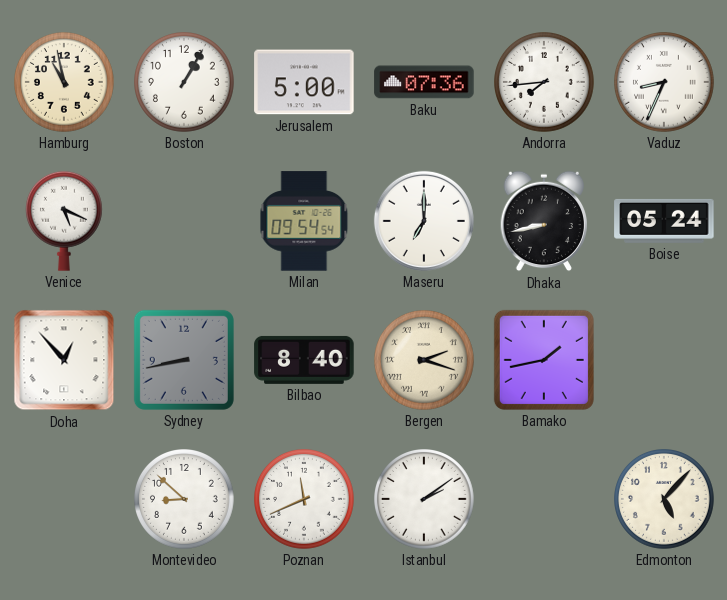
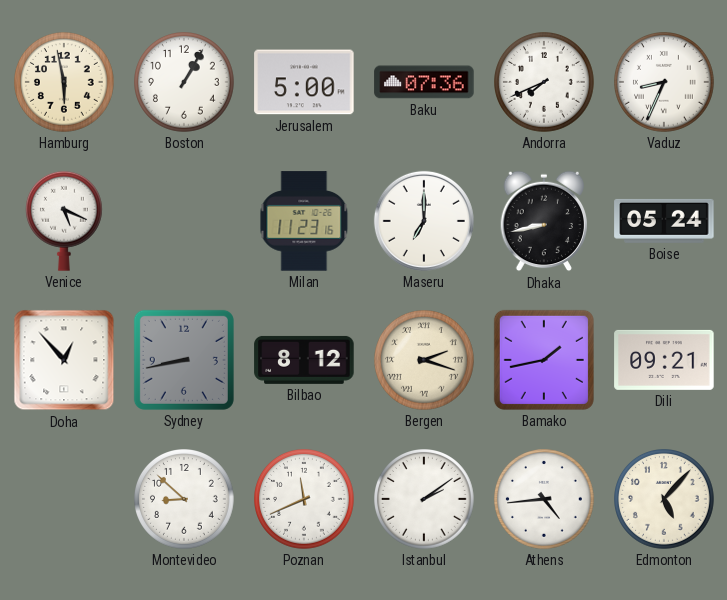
Hamburg: 10:58 -> 5:58
Andorra: 7:44 -> 7:41
Milan: 09:54 -> 11:23
Bilbao: 8:40 -> 8:12
Dili: none -> 09:21
Athens: none -> 4:44
